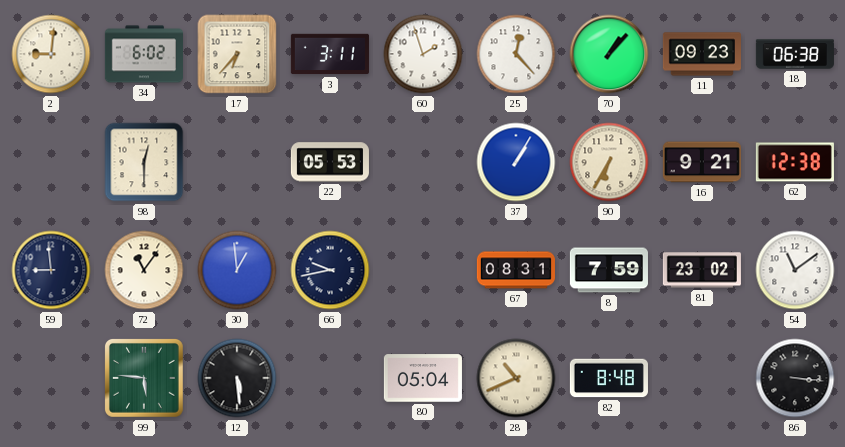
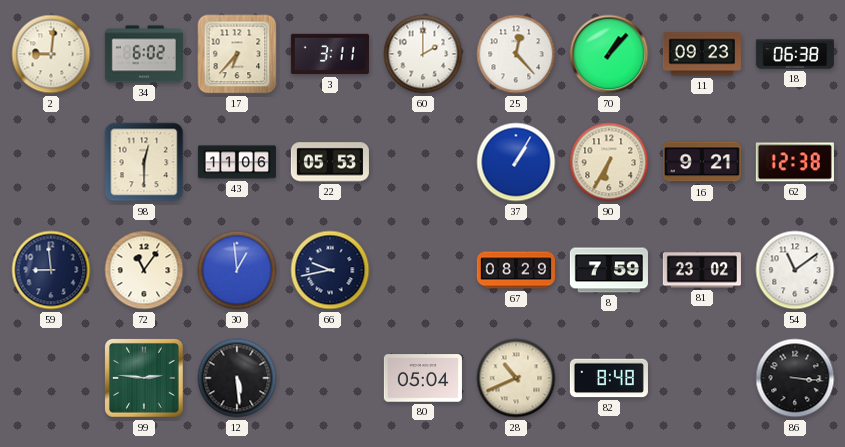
60: 1:57 -> 2:00
43: none -> 11:06
67: 08:31 -> 08:29
99: 5:46 -> 2:46
